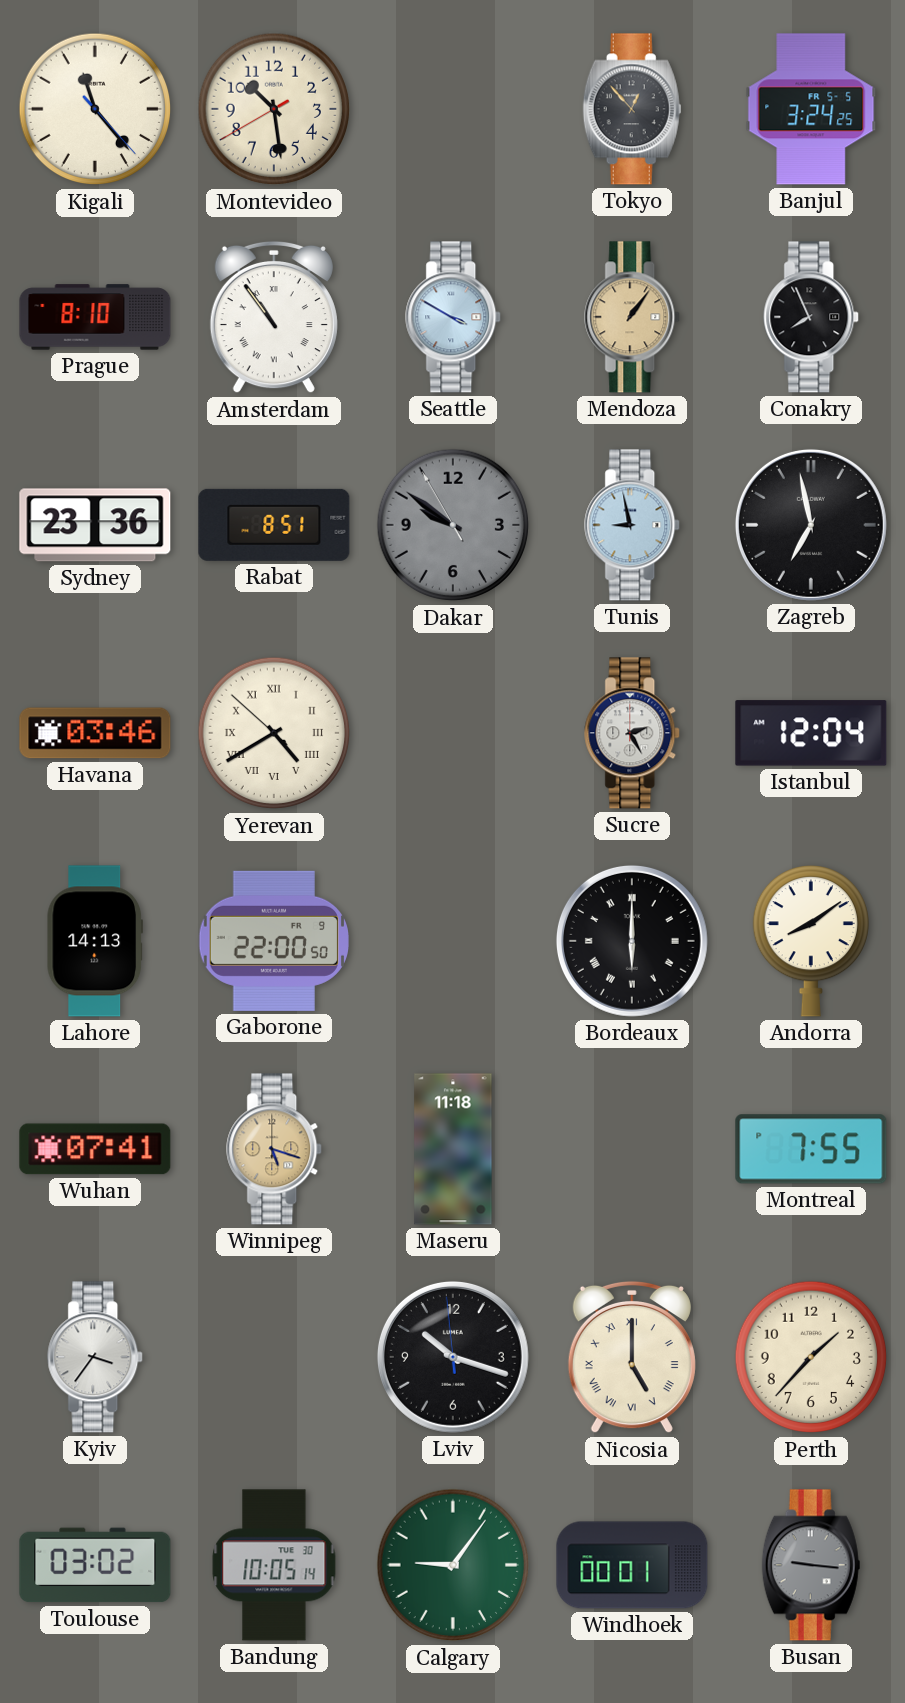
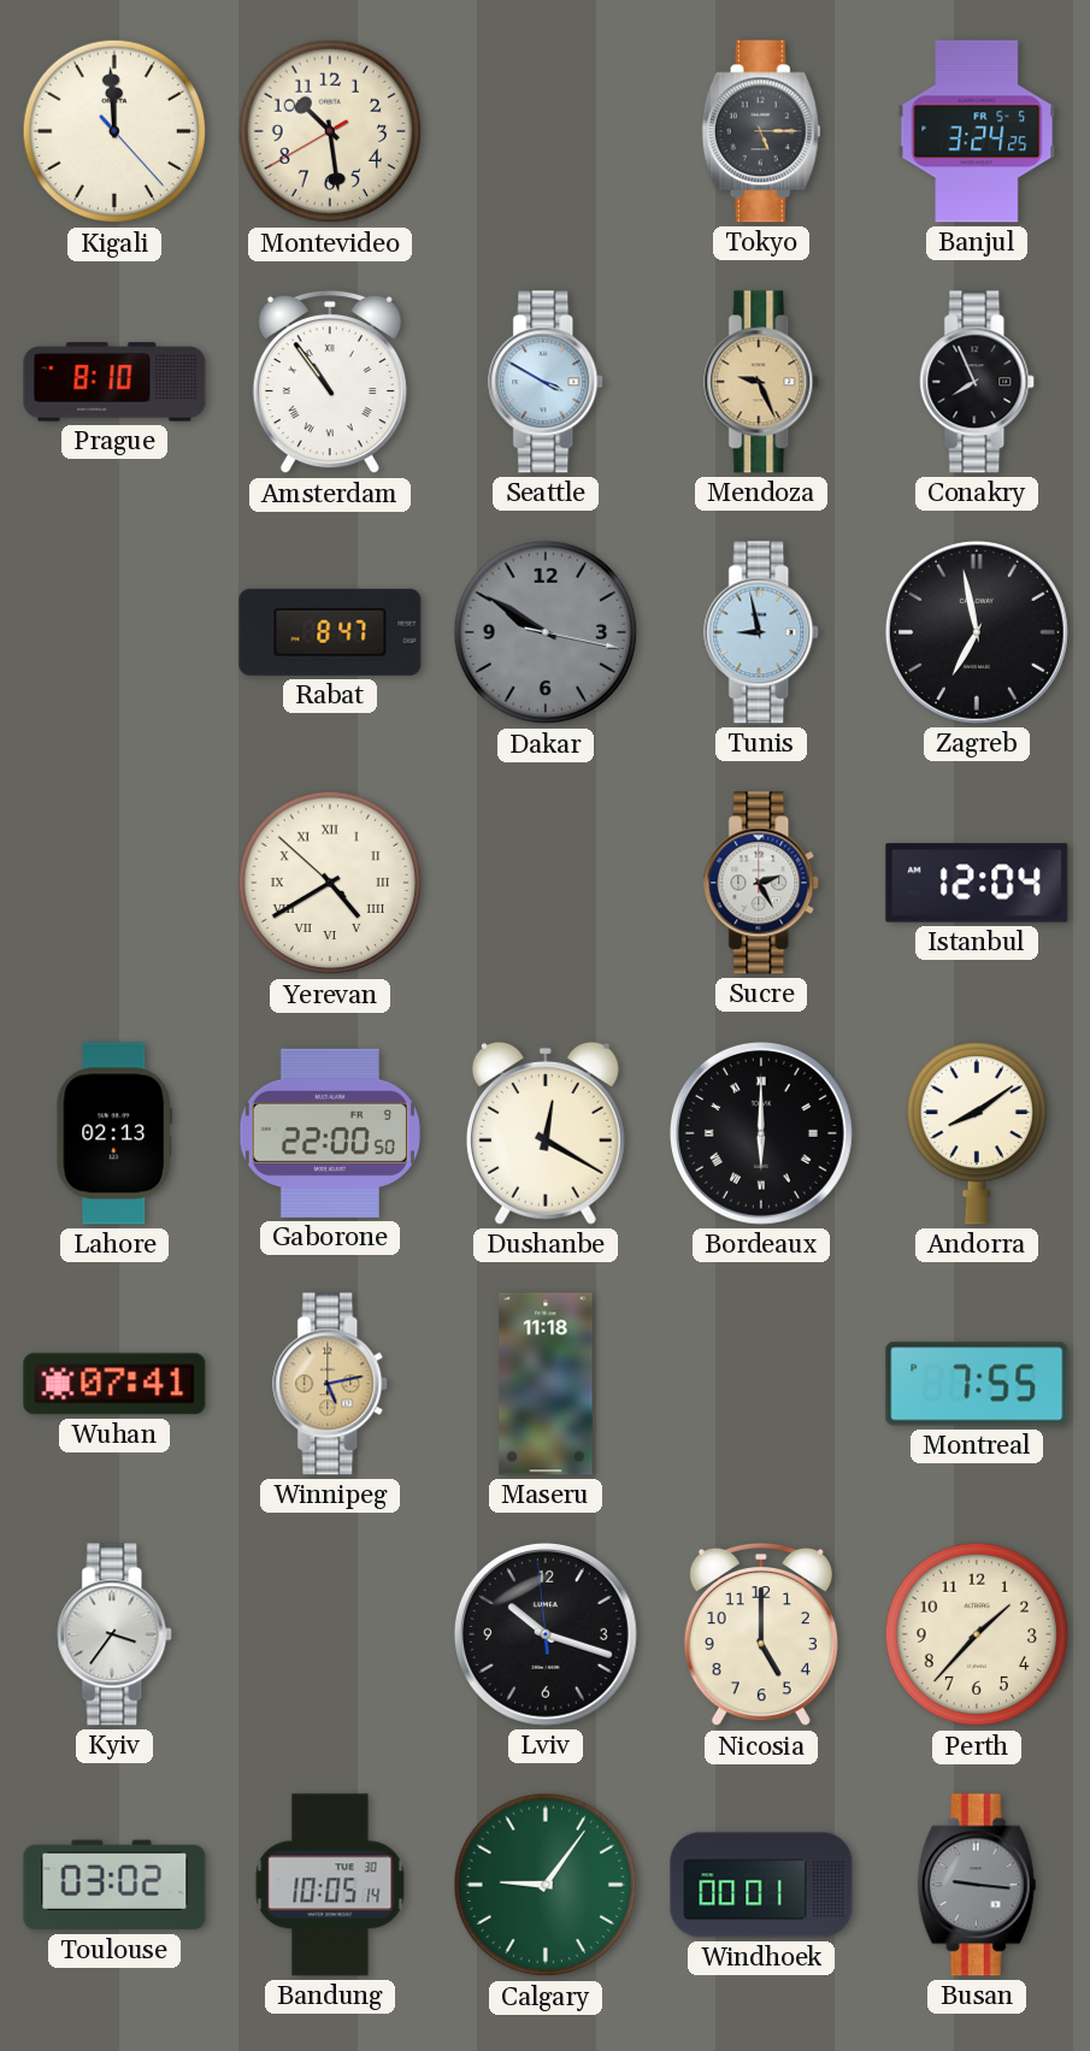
Kigali: 11:23 -> 11:59
Tokyo: 12:53 -> 5:15
Mendoza: 1:06 -> 9:26
Sydney: 23:36 -> none
Rabat: 8:51 -> 8:47
Dakar: 9:50:55 -> 9:50:17
Havana: 03:46 -> none
Lahore: 14:13 -> 02:13
Dushanbe: none -> 12:20
Winnipeg: 5:18 -> 5:13
Nicosia numerals: Roman -> Arabic
